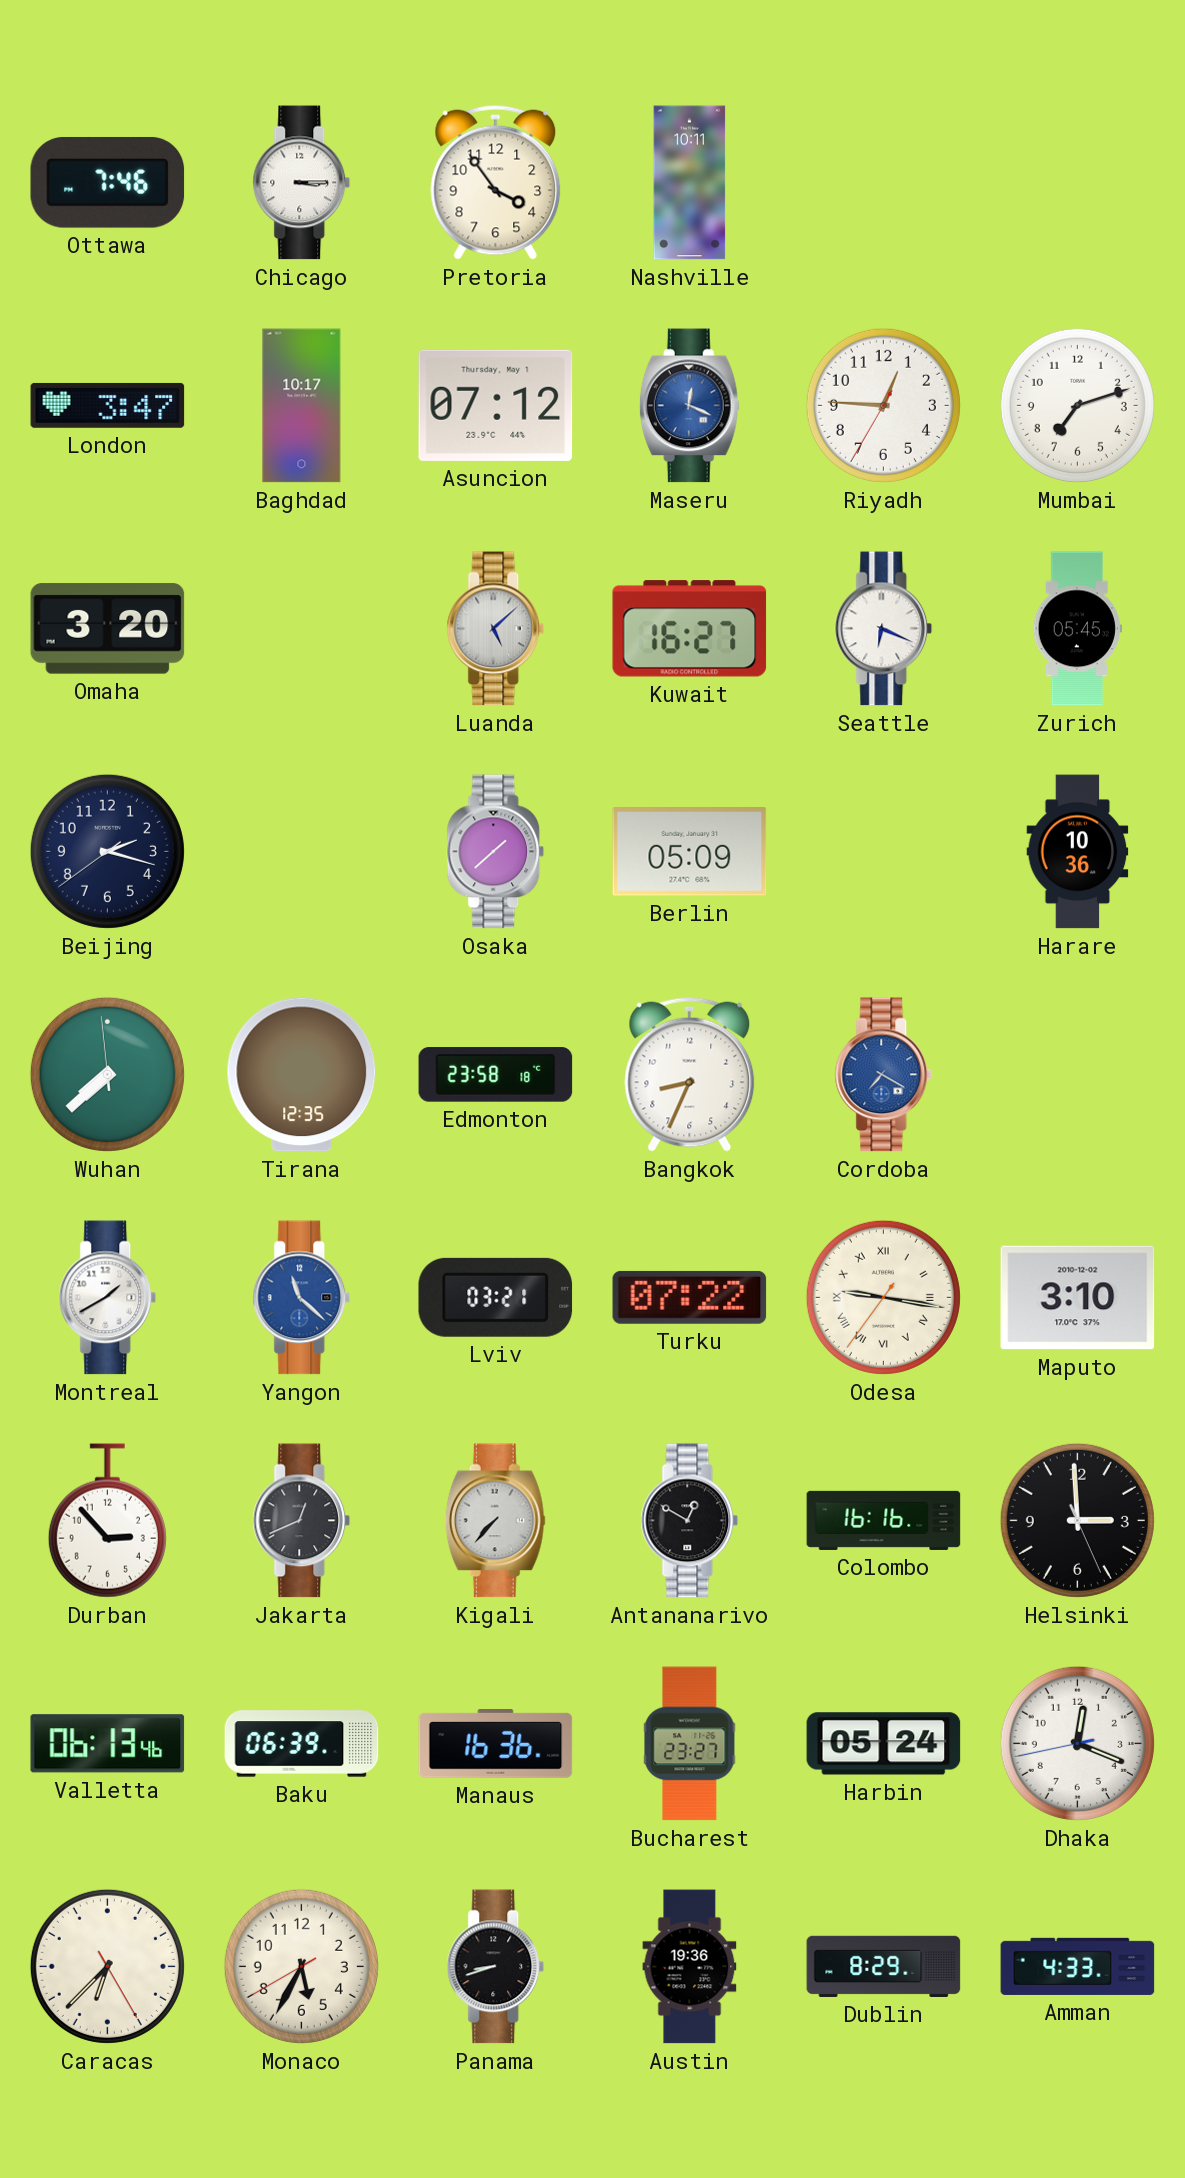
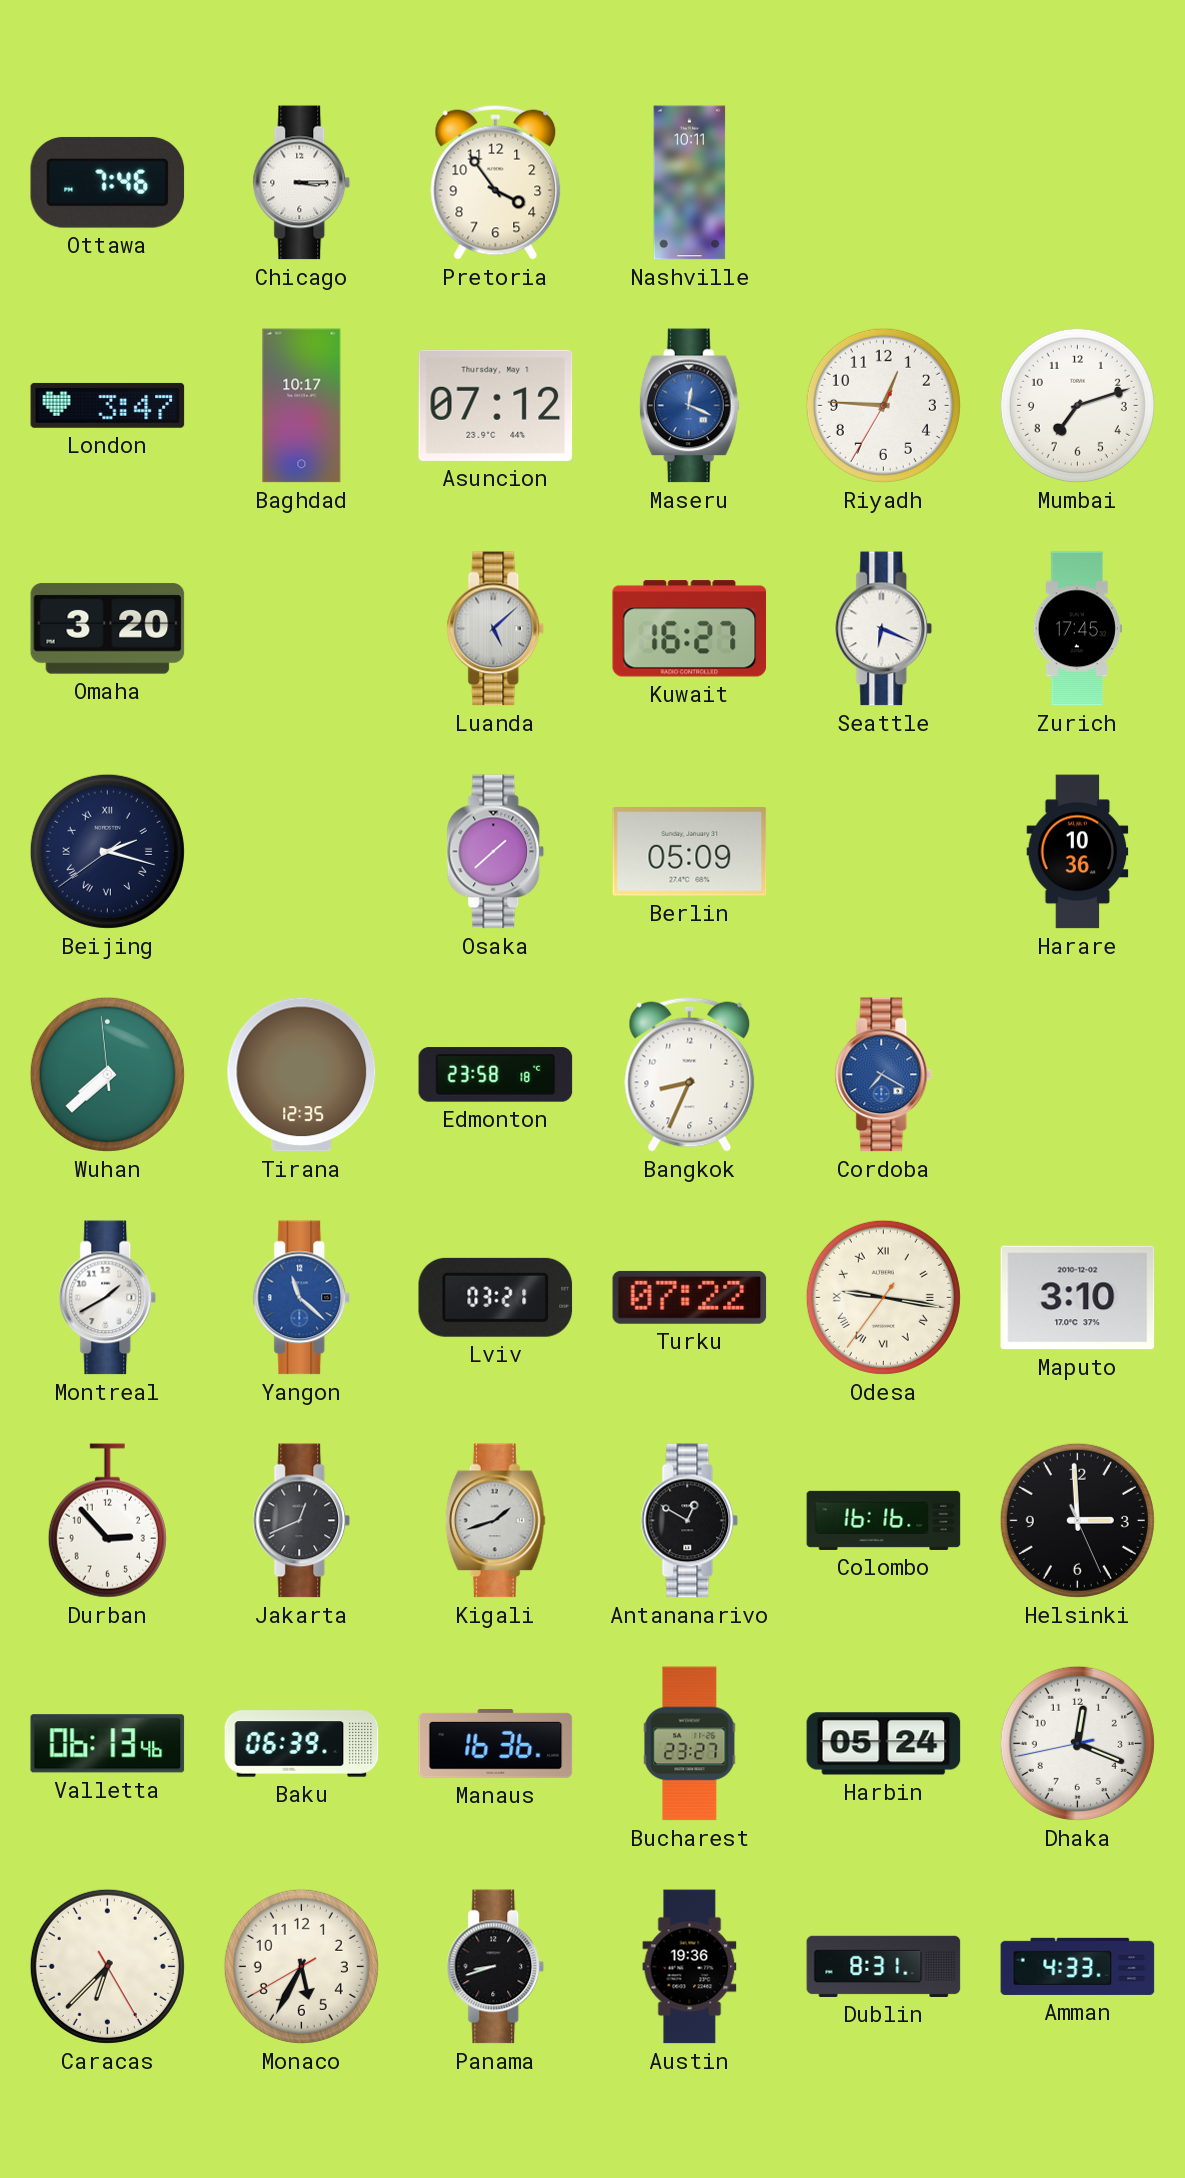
Zurich: 05:45 -> 17:45
Beijing numerals: Arabic -> Roman
Kigali: 7:37 -> 1:42
Dublin: 8:29 -> 8:31
